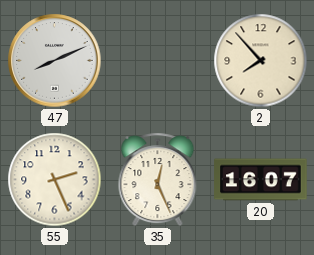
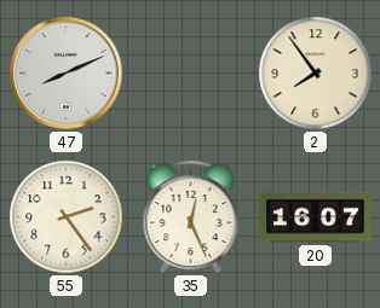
2: 7:53 -> 7:54
55: 2:26 -> 2:24
